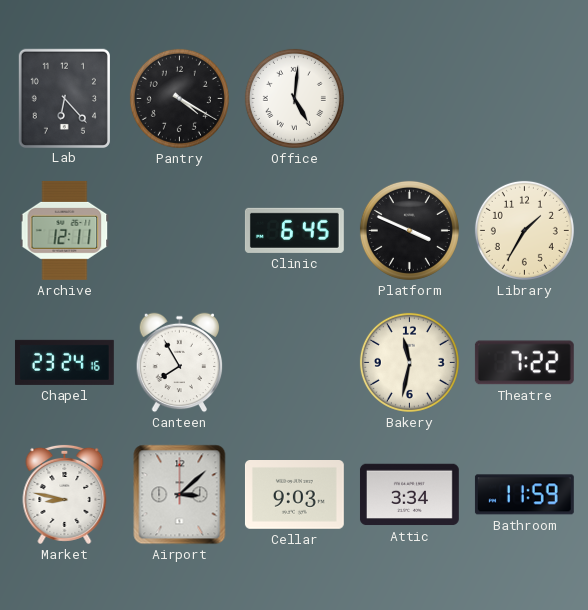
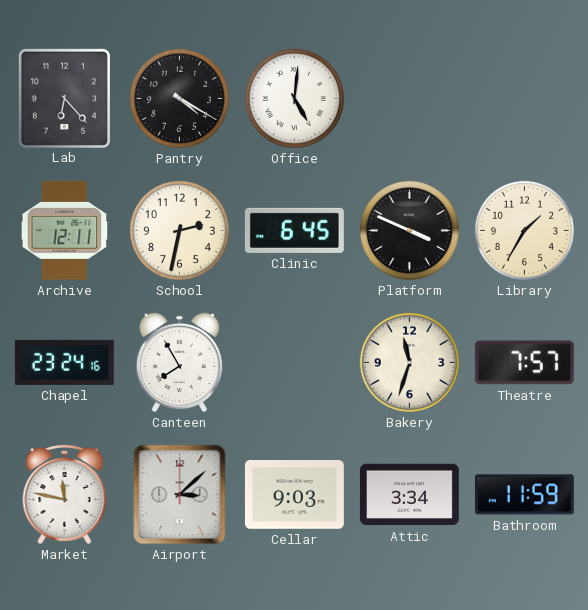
School: none -> 2:32
Bakery: 11:32 -> 11:33
Theatre: 7:22 -> 7:57
Market: 8:47 -> 11:47
